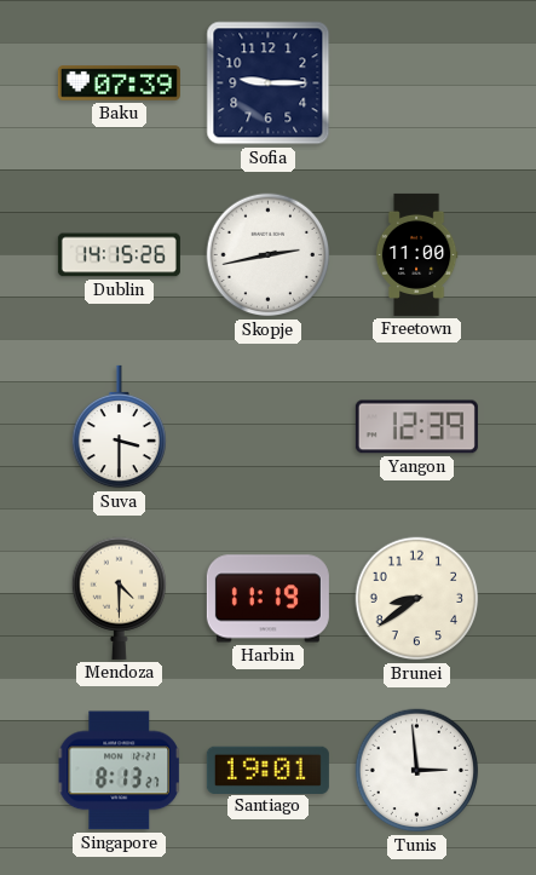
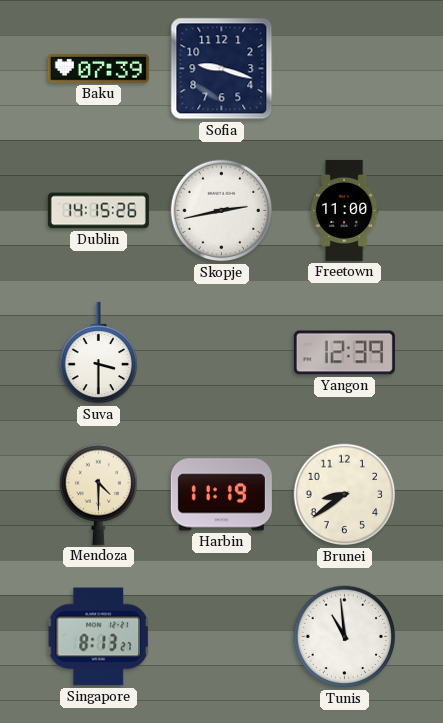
Sofia: 9:15 -> 9:18
Santiago: 19:01 -> none
Tunis: 2:59 -> 10:59
